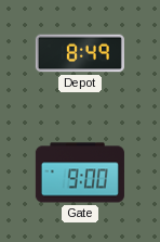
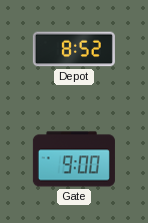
Depot: 8:49 -> 8:52
